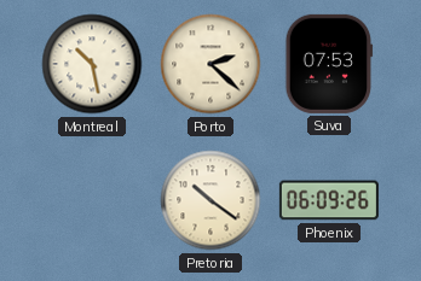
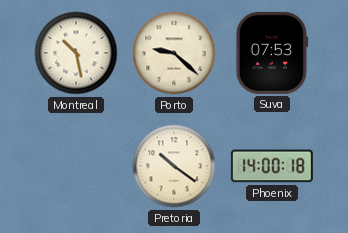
Porto: 2:22 -> 9:22
Phoenix: 06:09 -> 14:00
